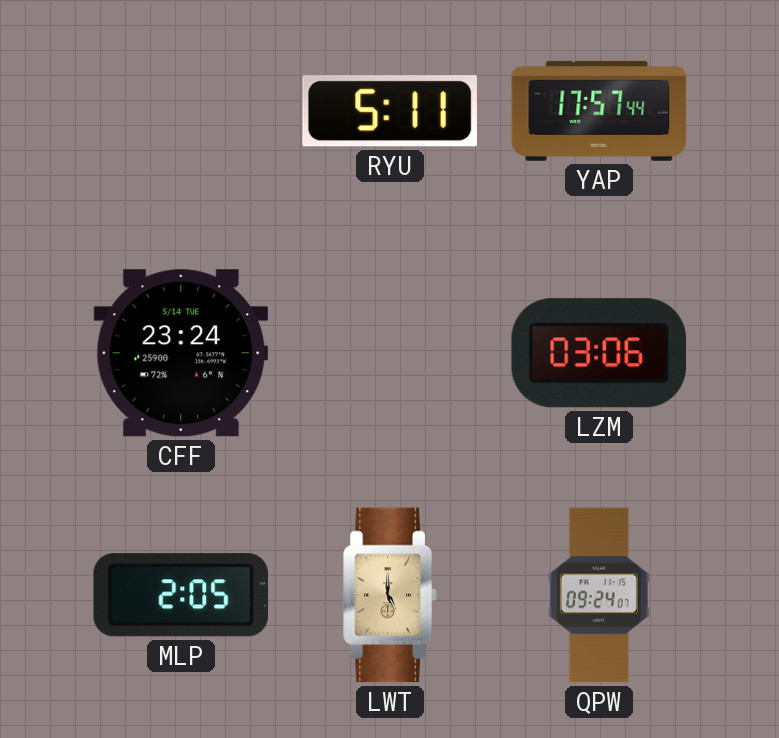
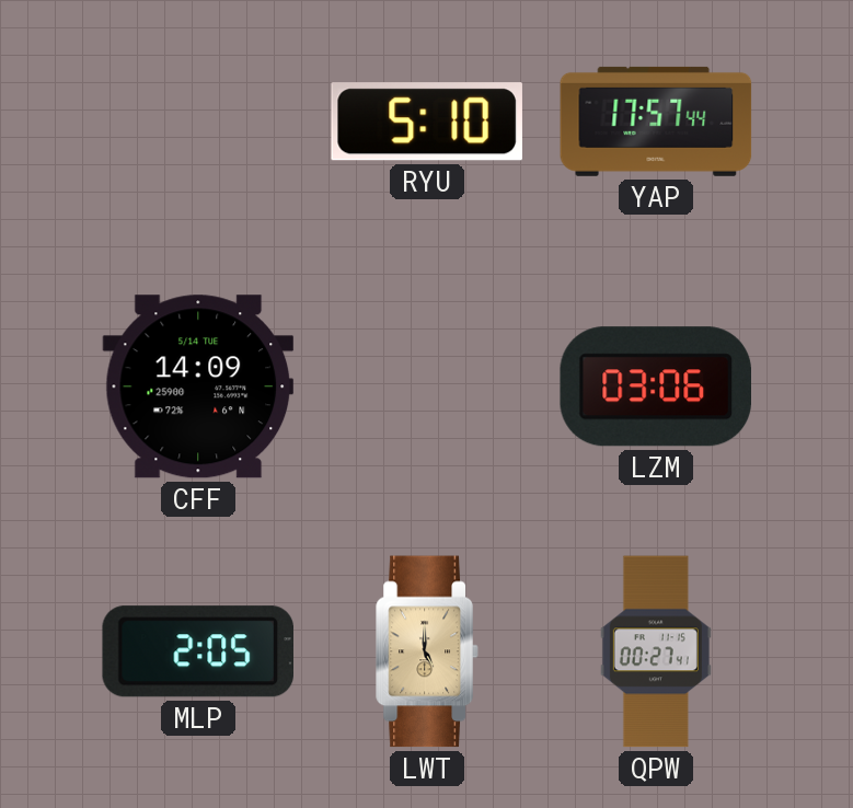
RYU: 5:11 -> 5:10
CFF: 23:24 -> 14:09
QPW: 09:24 -> 00:27
